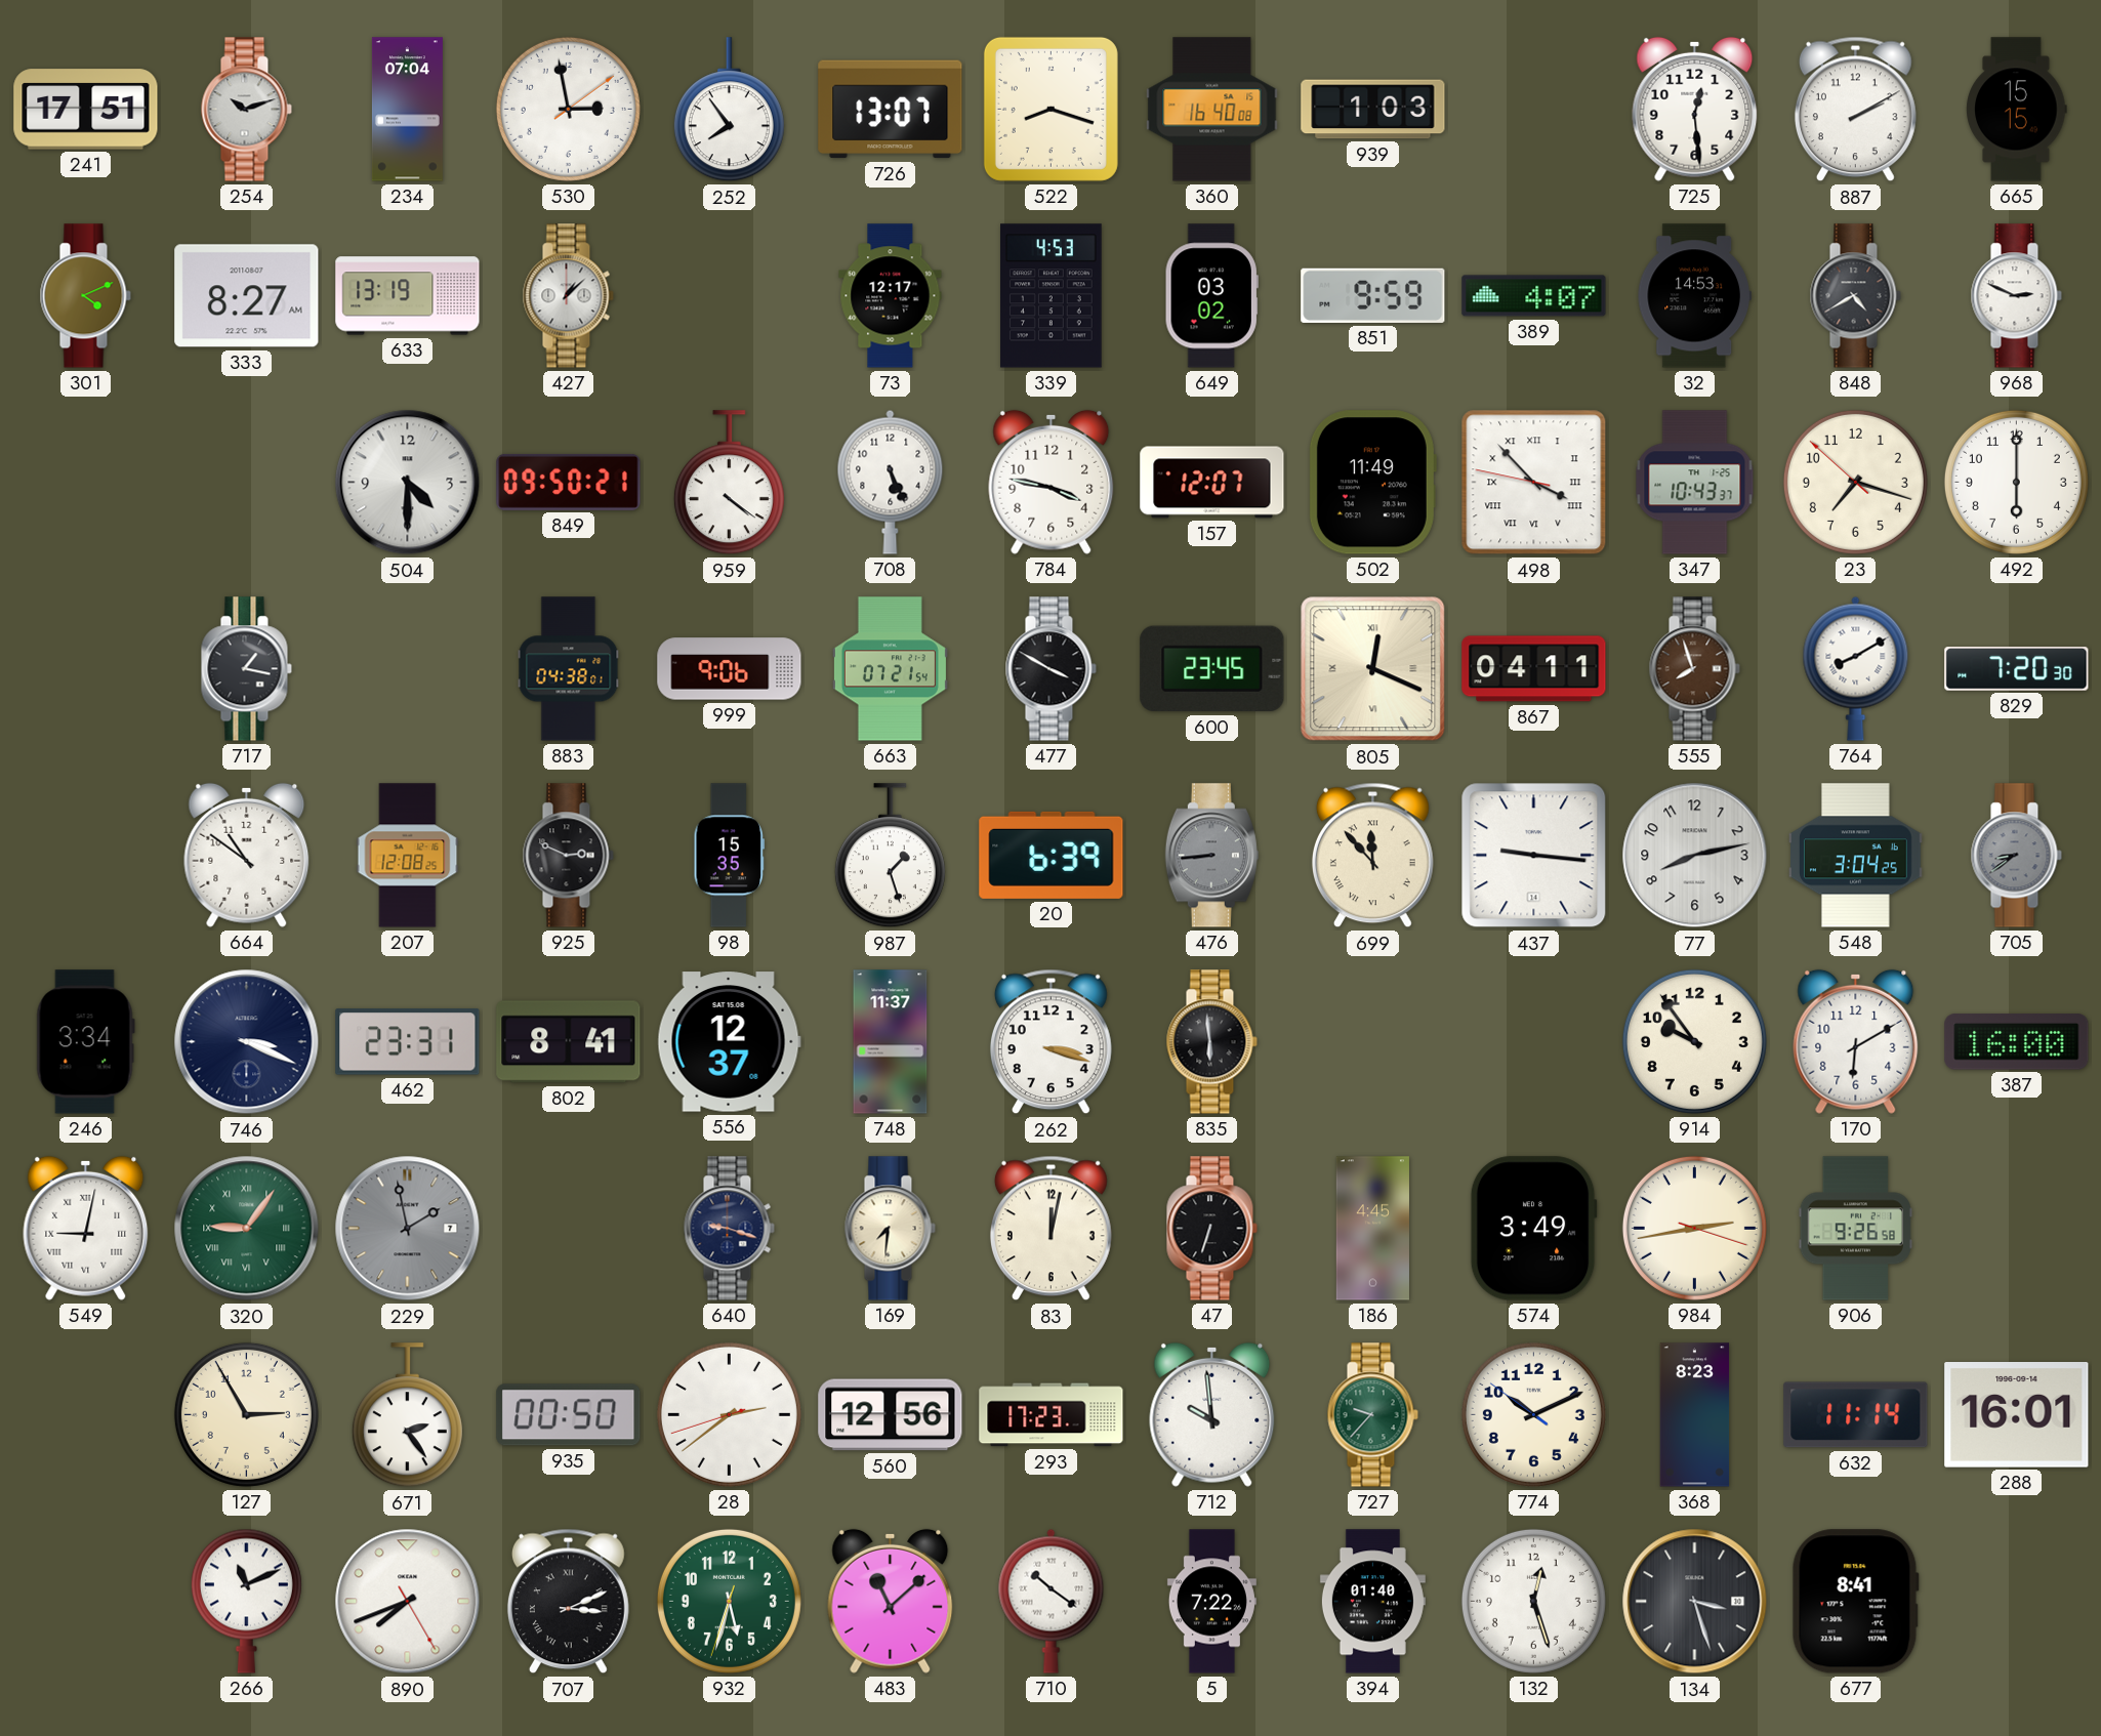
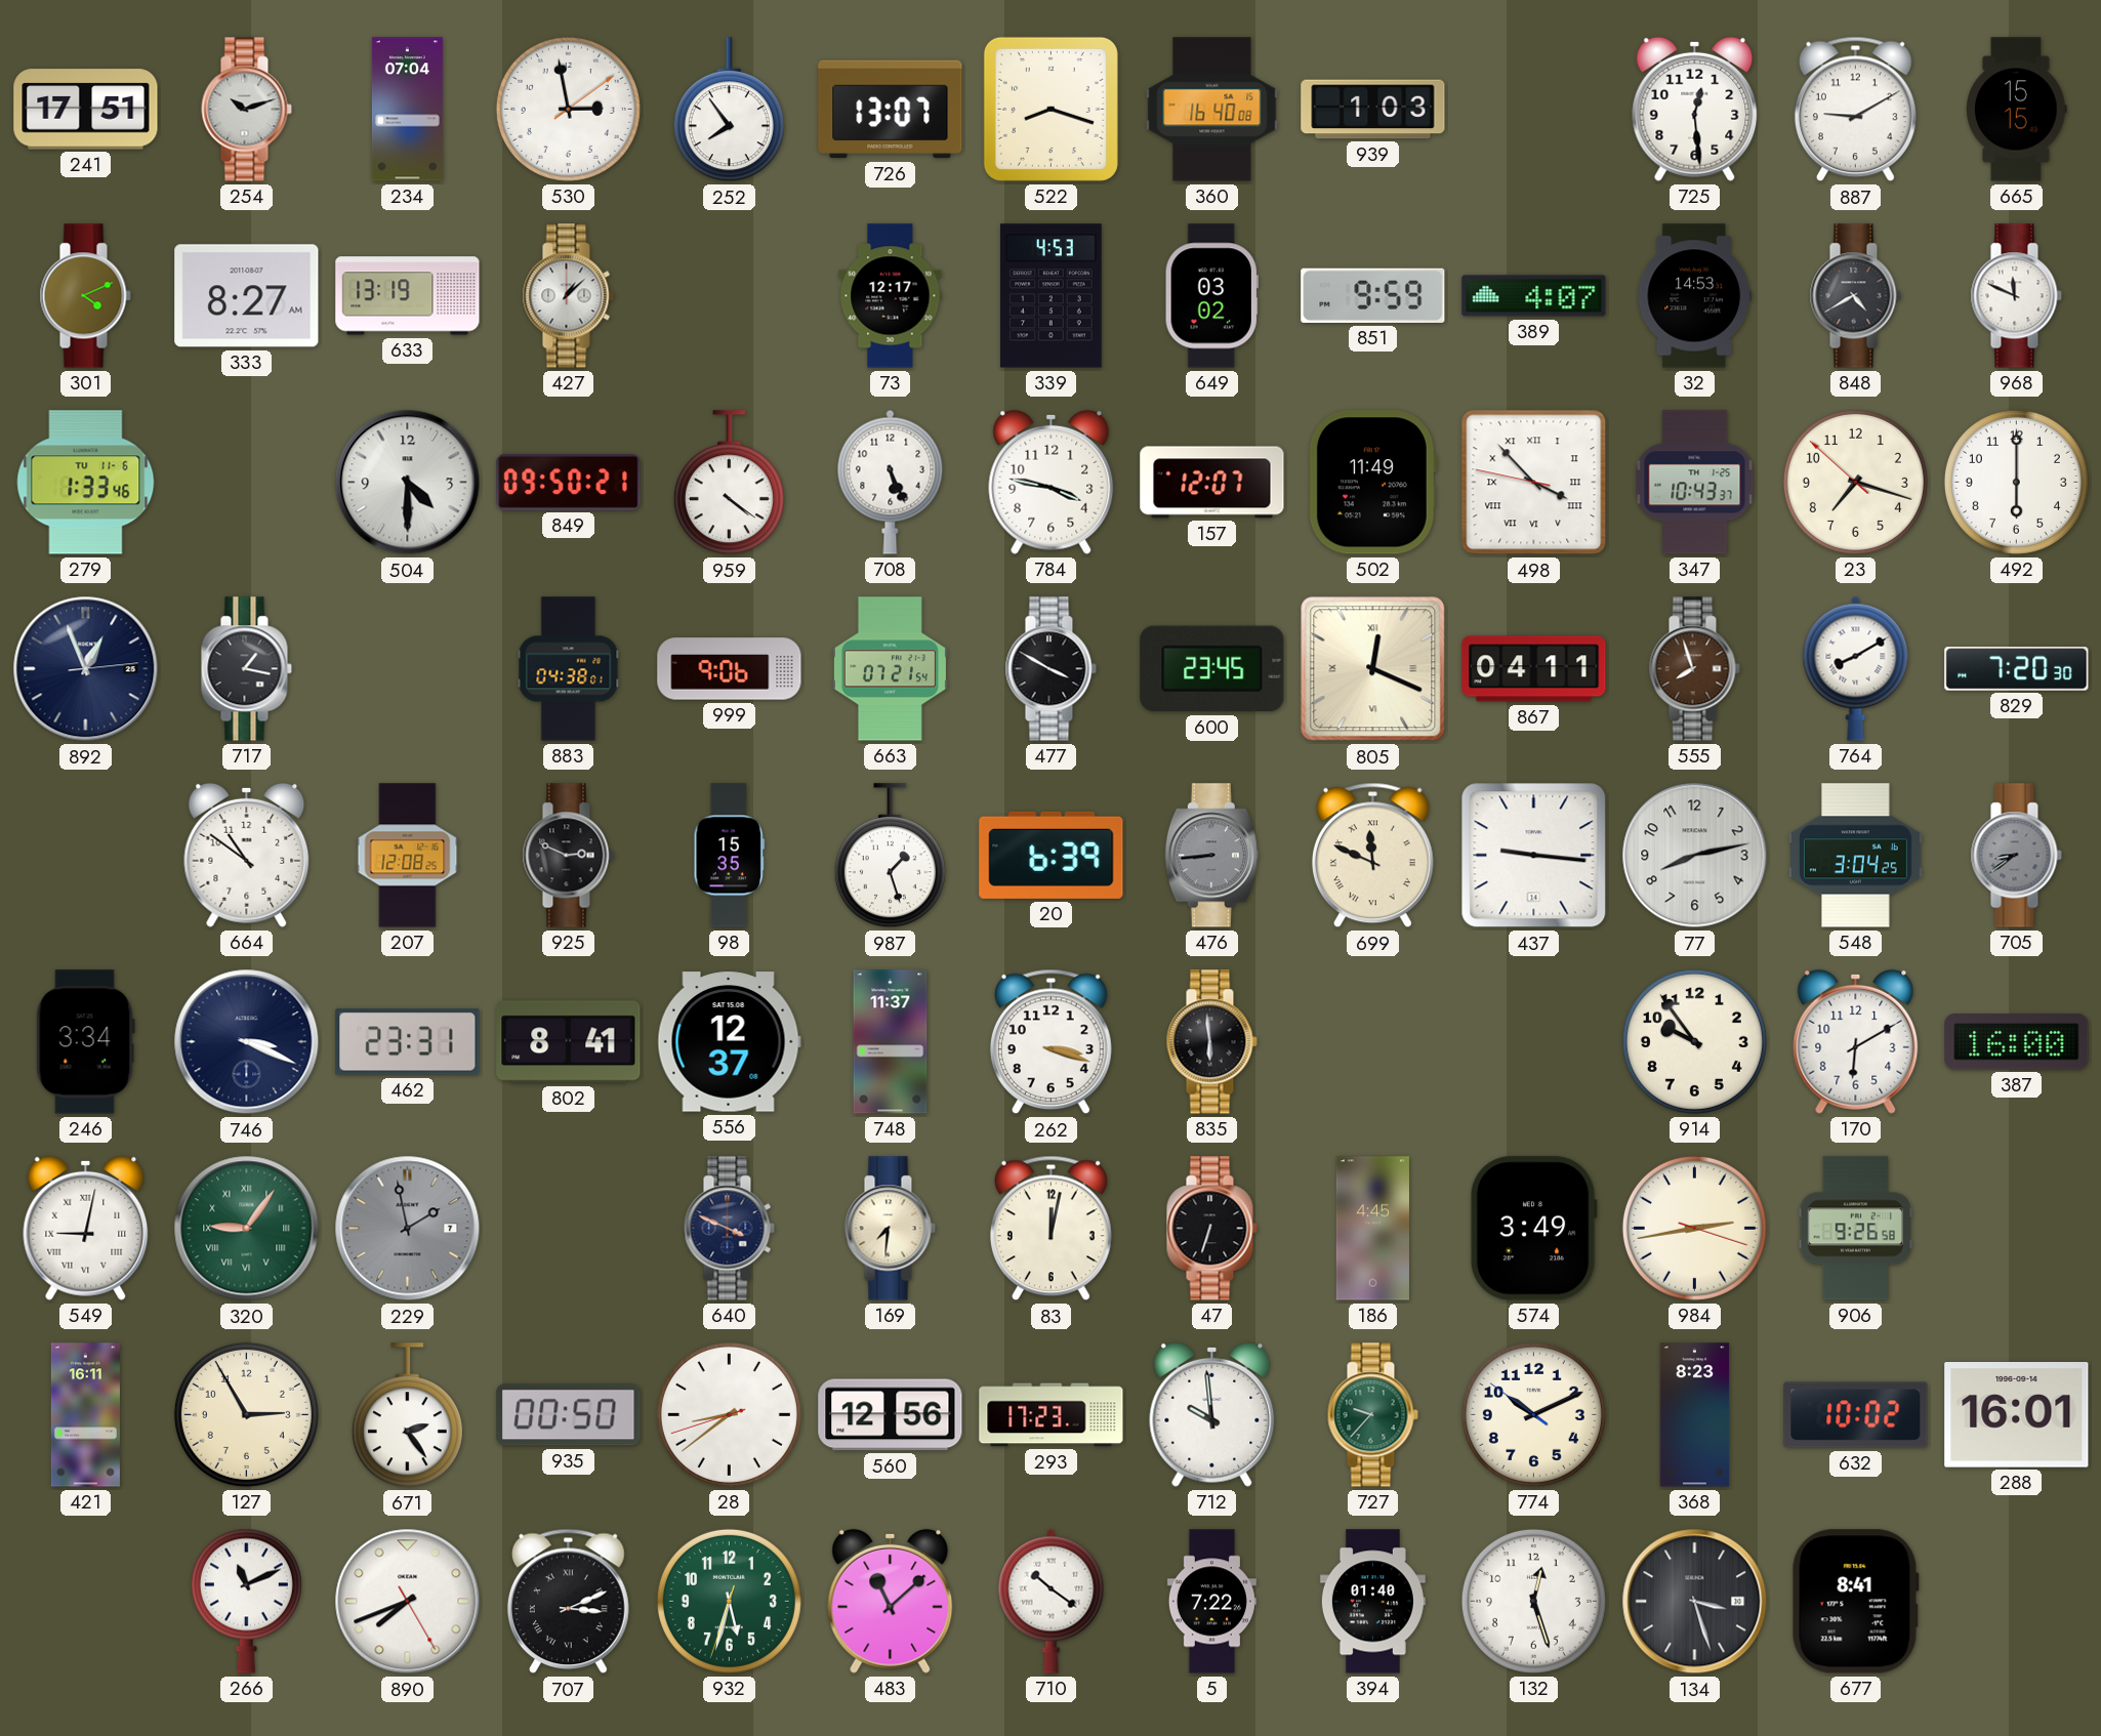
887: 2:10 -> 9:10
968: 2:49 -> 11:49
279: none -> 1:33
892: none -> 12:56
699: 11:53 -> 11:49
640: 9:18 -> 3:49
421: none -> 16:11
28: 2:38 -> 8:38
632: 11:14 -> 10:02
